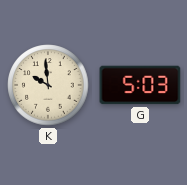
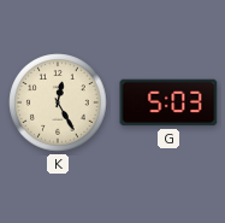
K: 9:59 -> 12:25
